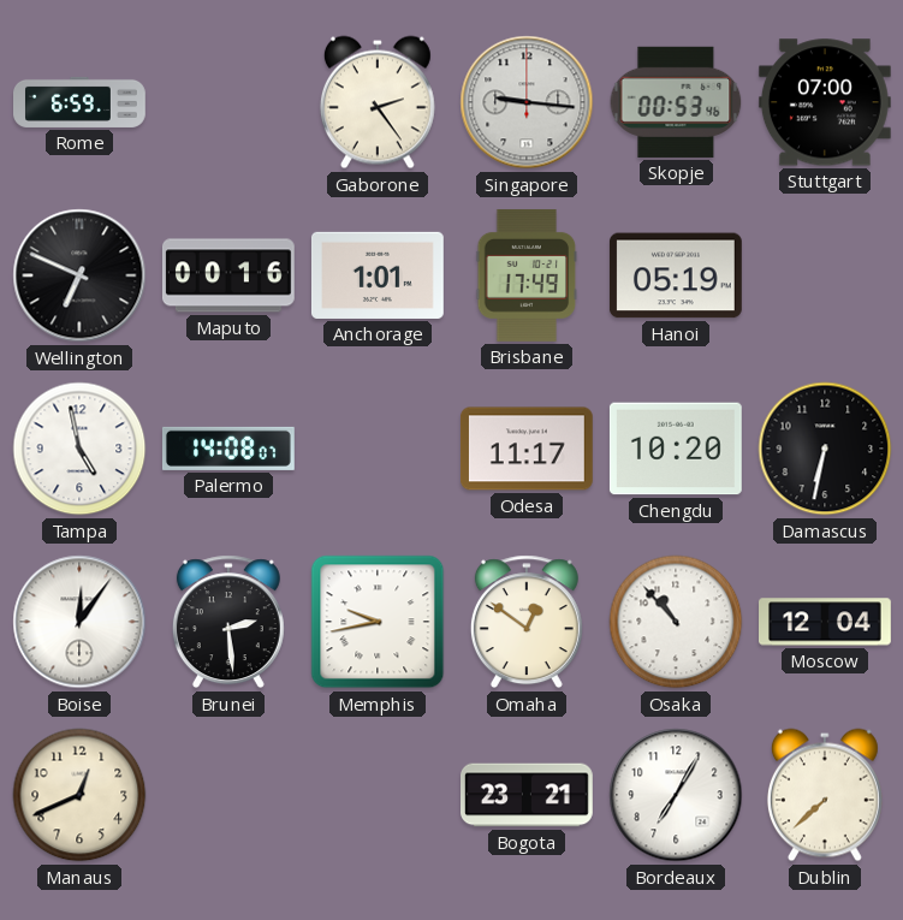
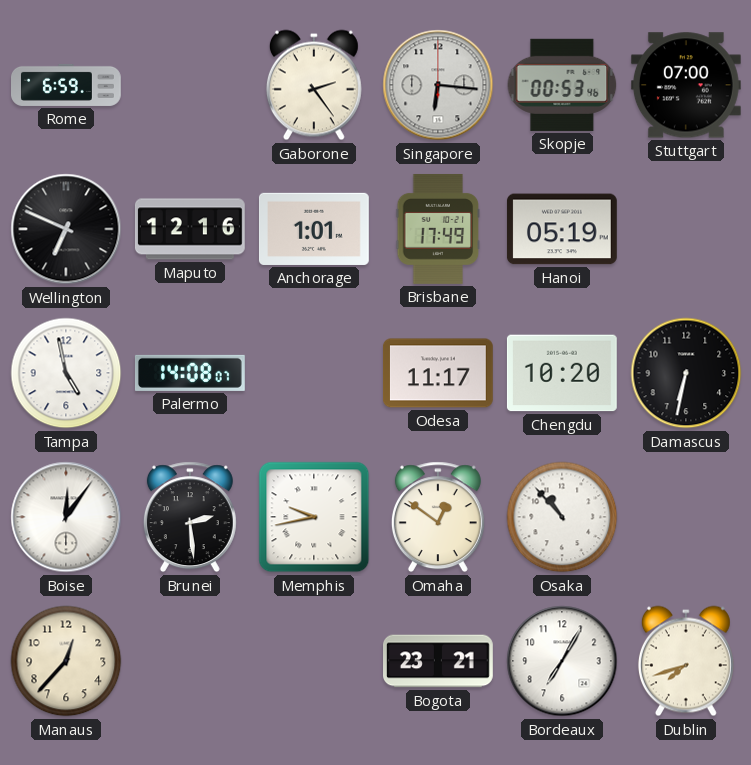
Singapore: 9:16 -> 6:16
Maputo: 00:16 -> 12:16
Moscow: 12:04 -> none
Manaus: 12:41 -> 12:37
Dublin: 7:38 -> 7:42
